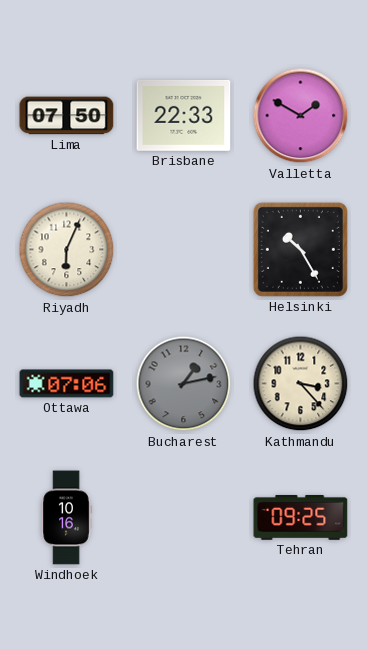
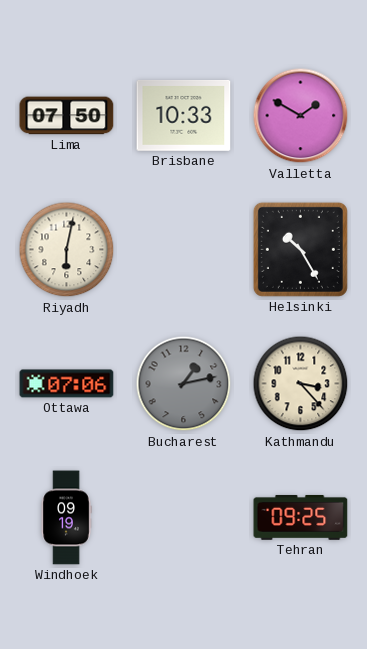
Brisbane: 22:33 -> 10:33
Riyadh: 6:04 -> 6:02
Windhoek: 10:16 -> 09:19
